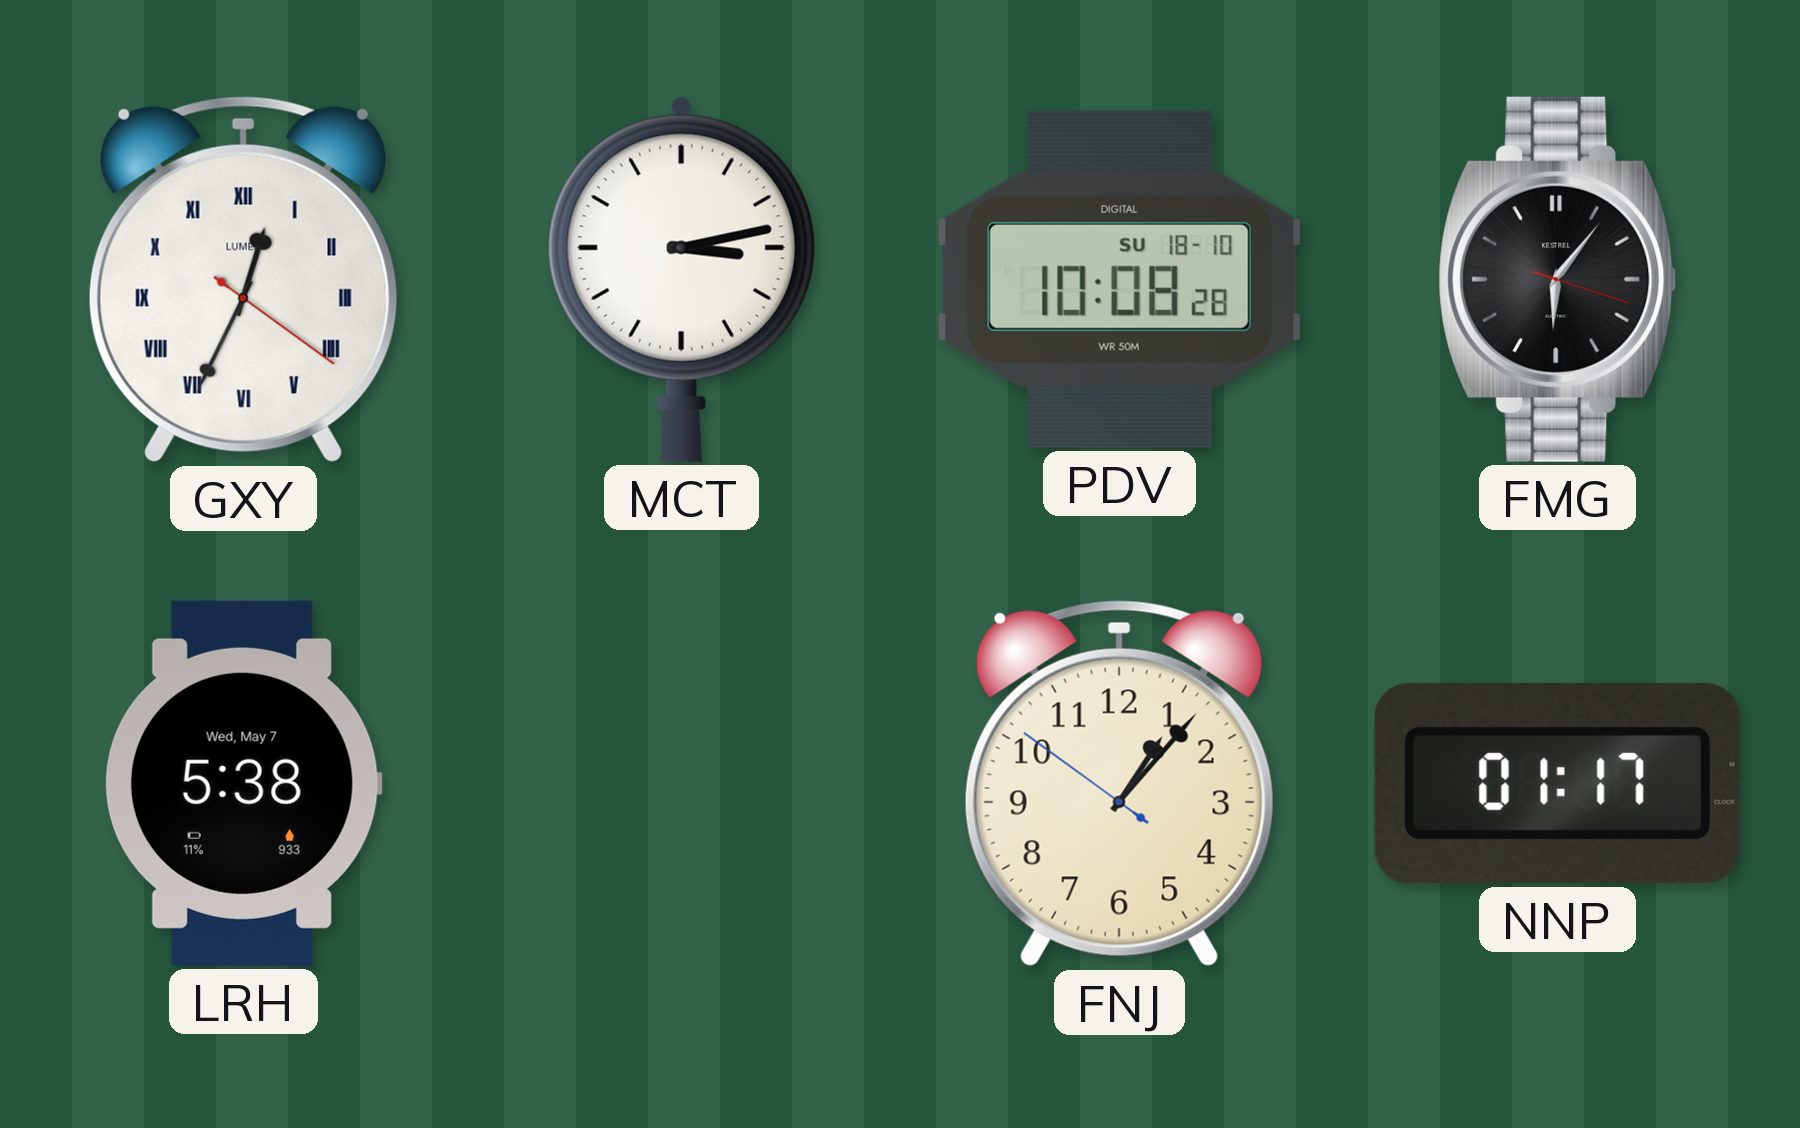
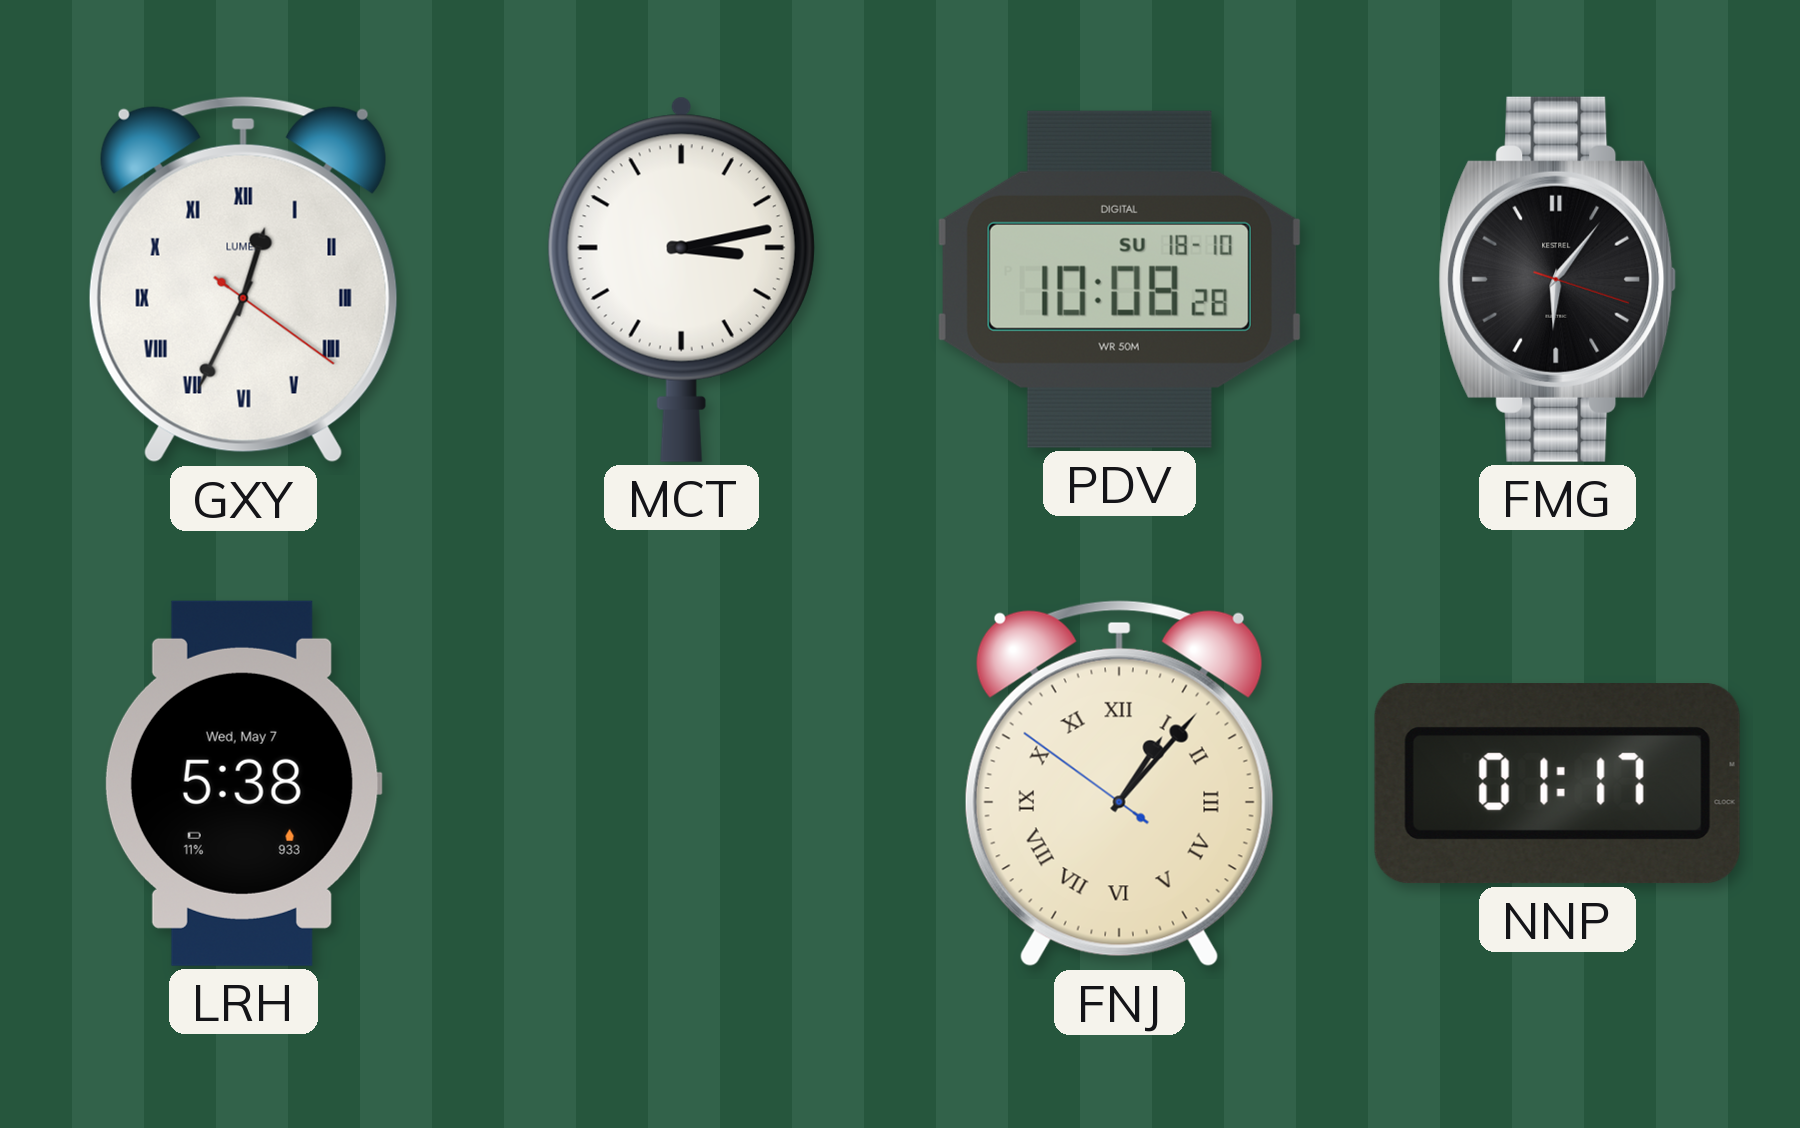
FNJ numerals: Arabic -> Roman
